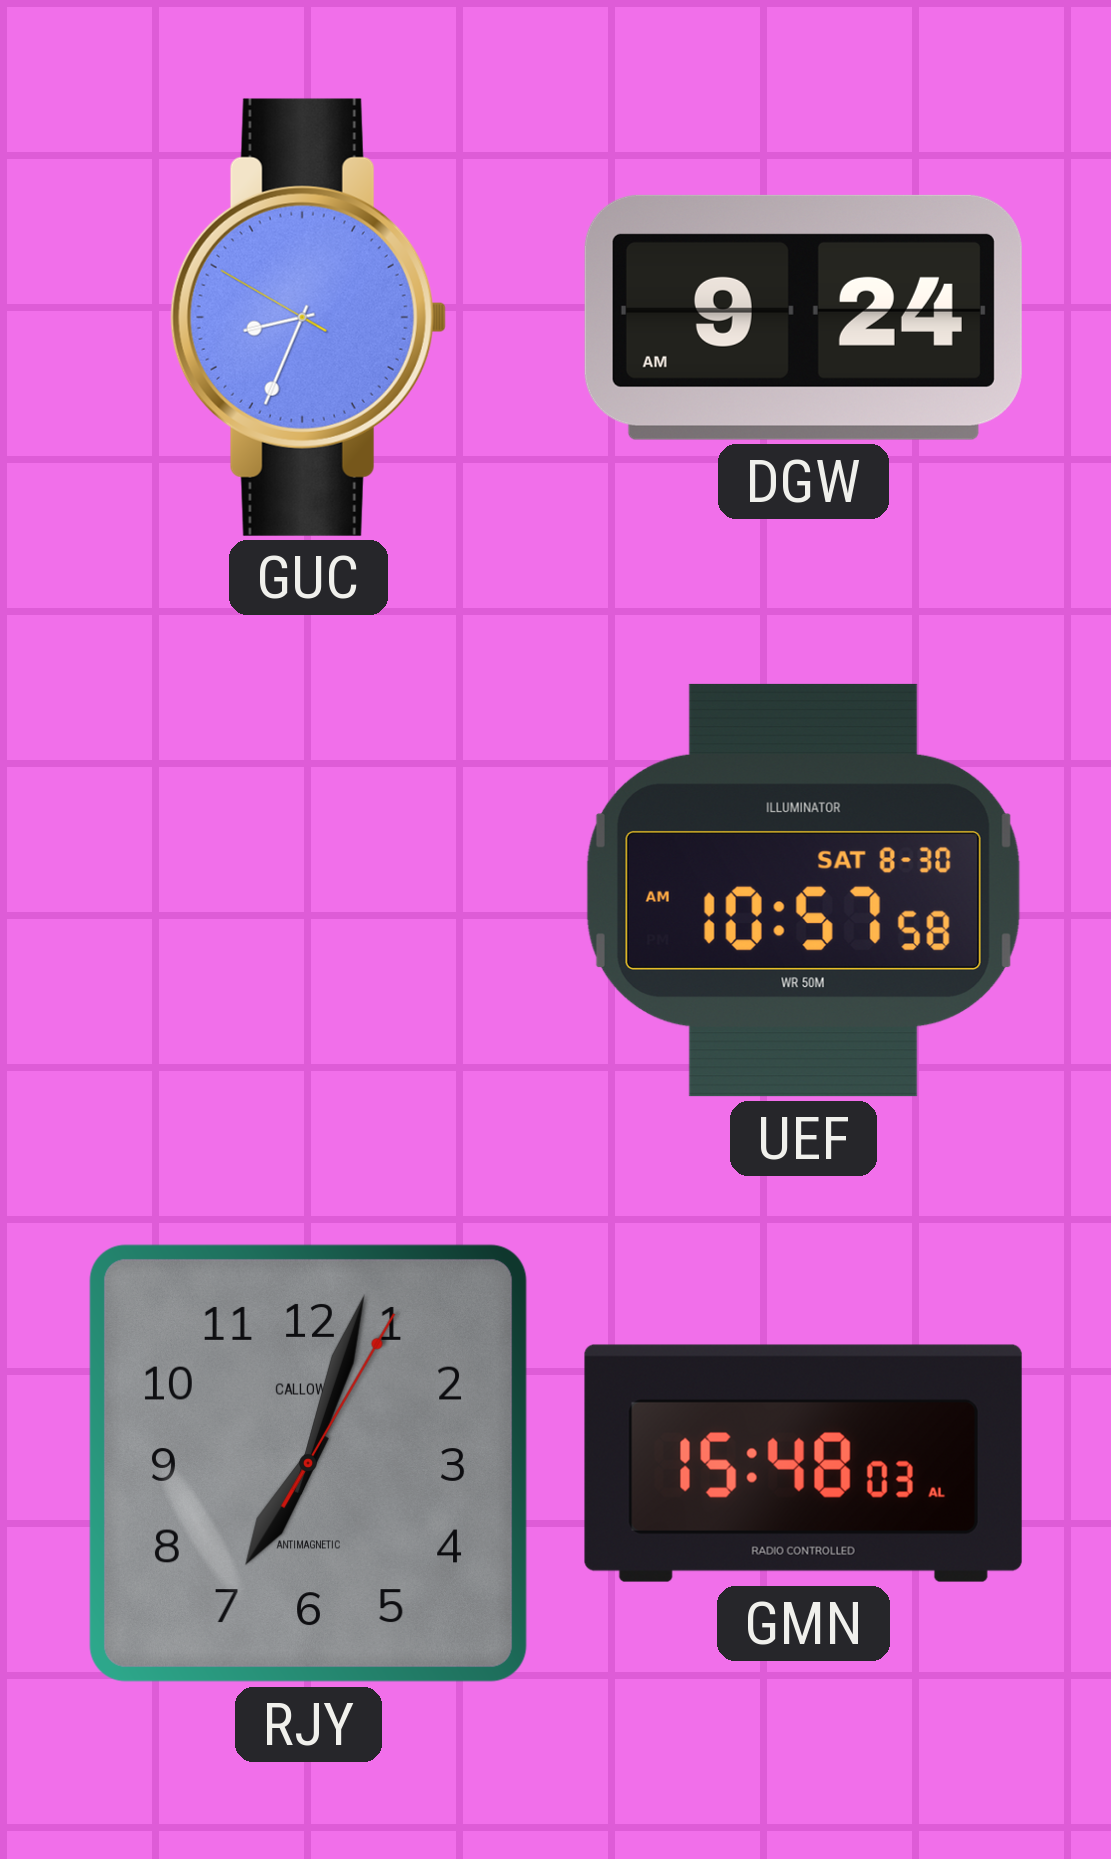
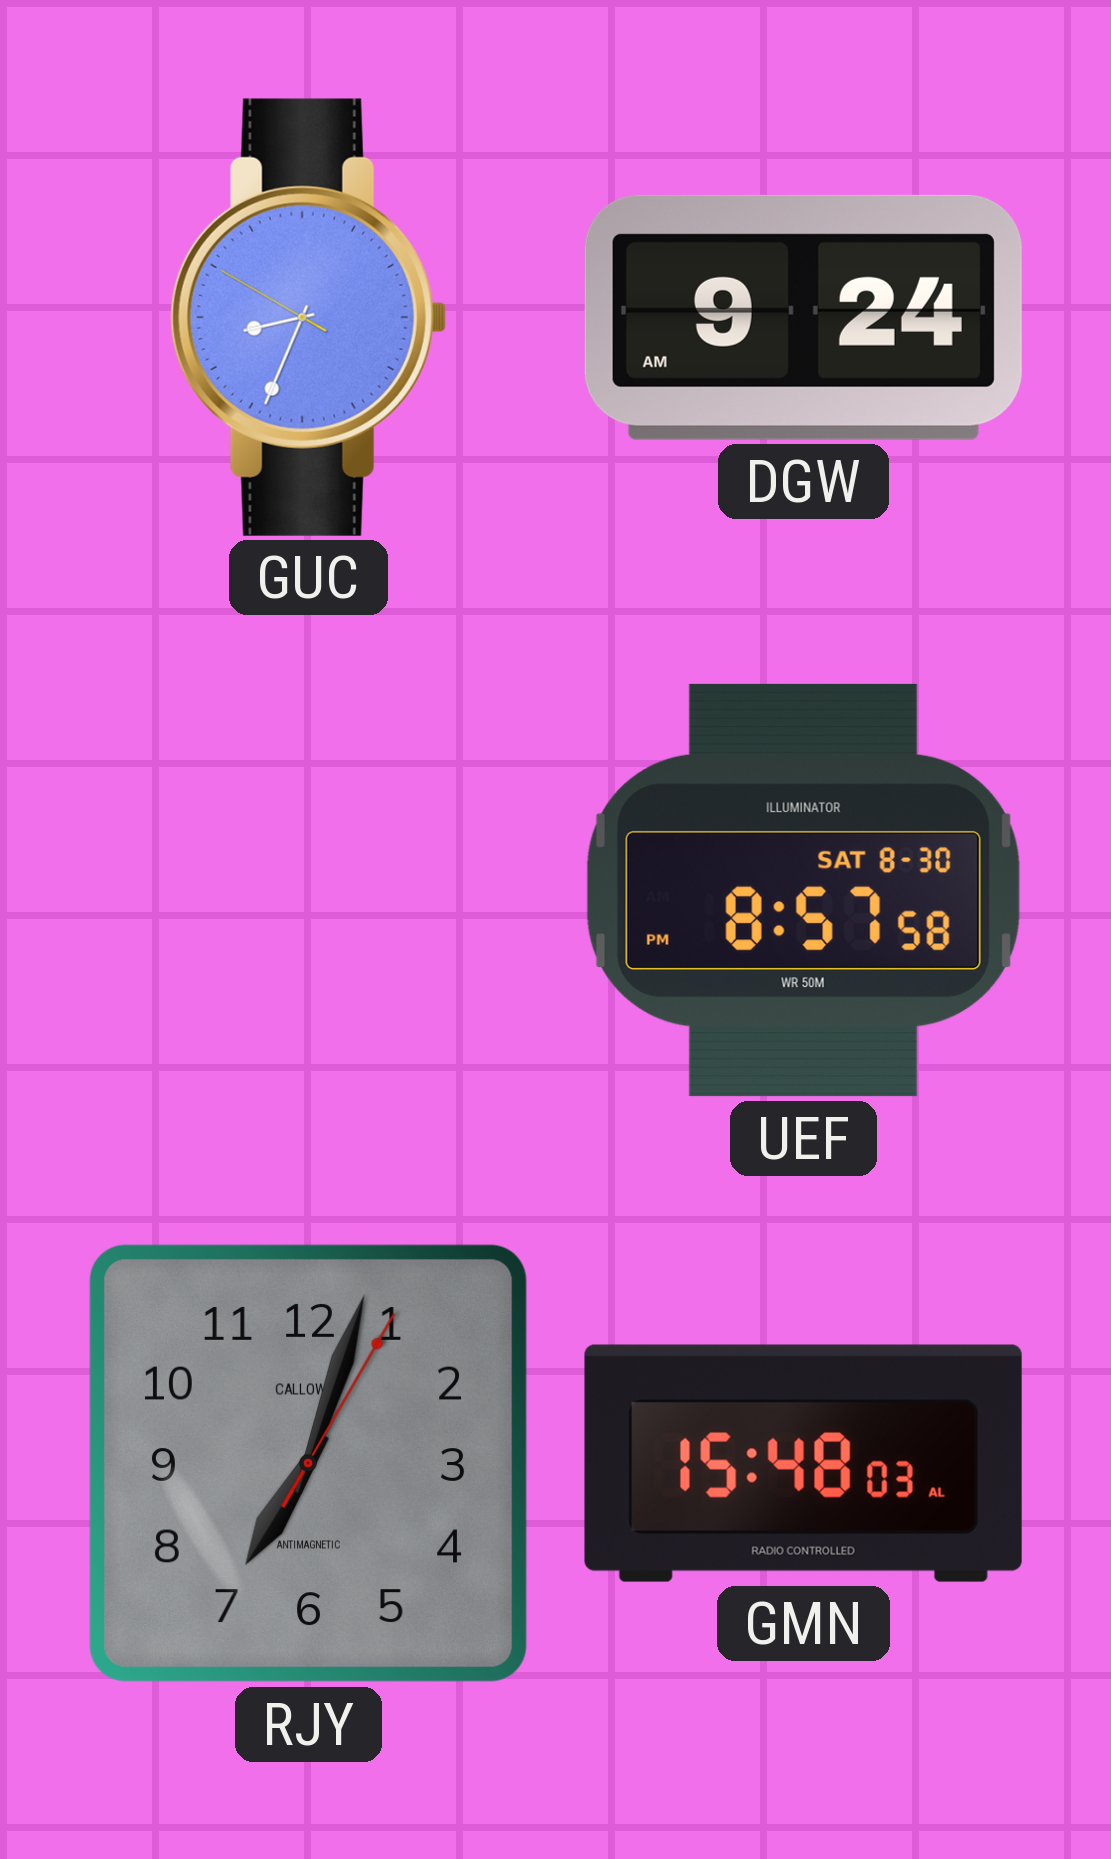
UEF: 10:57 -> 8:57
